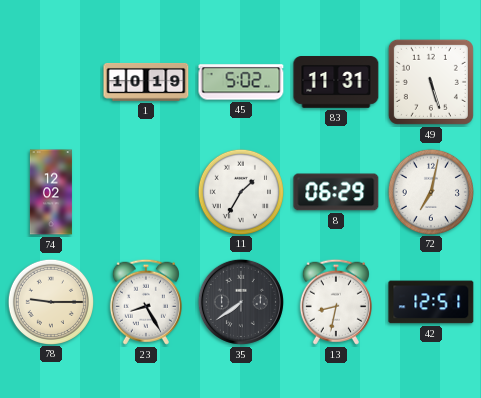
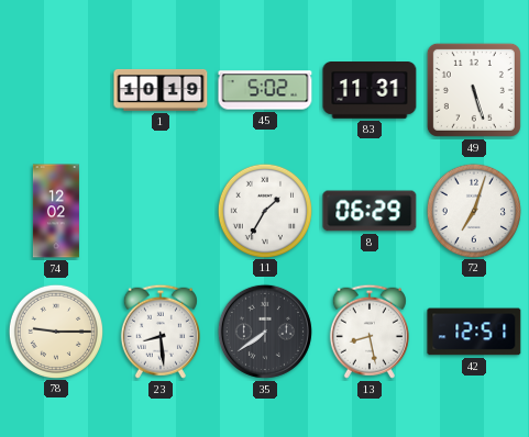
72: 7:02 -> 7:03
23: 8:25 -> 8:29
13: 8:32 -> 8:28
